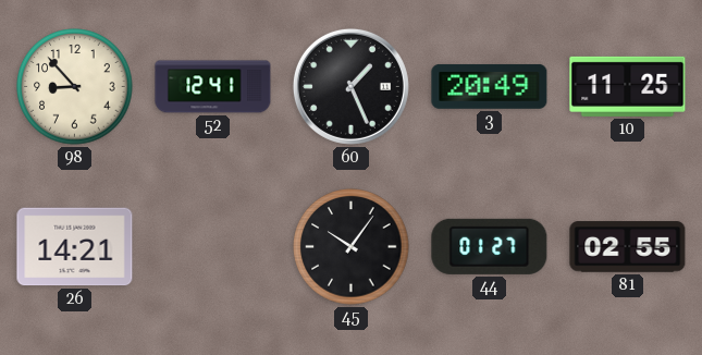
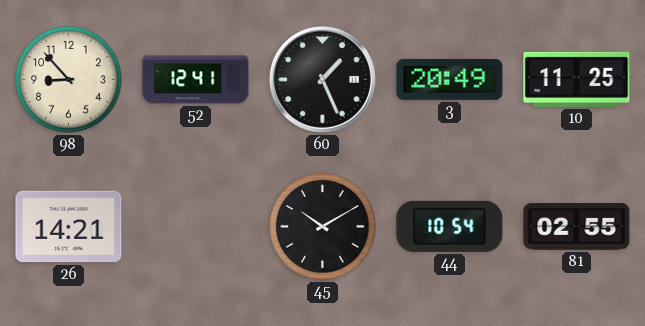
45: 10:06 -> 10:10
44: 01:27 -> 10:54
